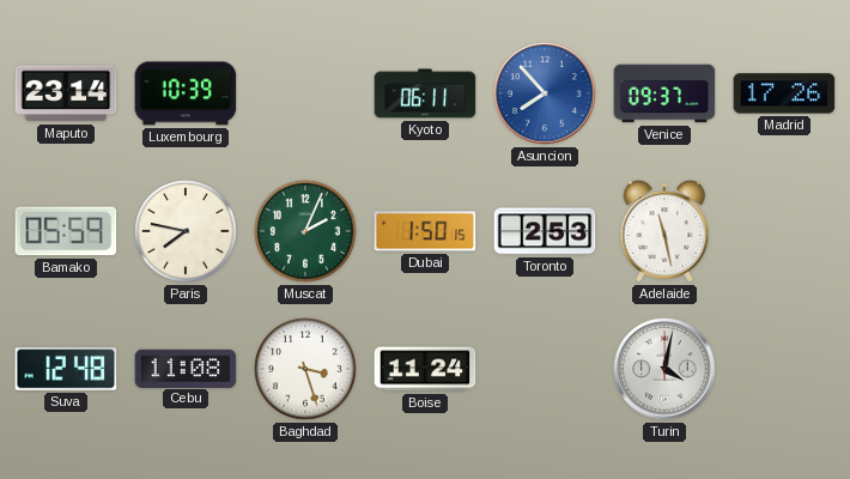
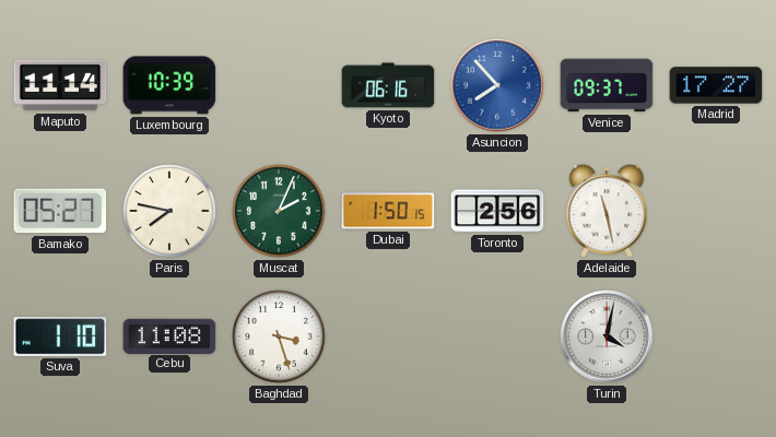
Maputo: 23:14 -> 11:14
Kyoto: 06:11 -> 06:16
Madrid: 17:26 -> 17:27
Bamako: 05:59 -> 05:27
Toronto: 2:53 -> 2:56
Suva: 12:48 -> 1:10
Boise: 11:24 -> none
